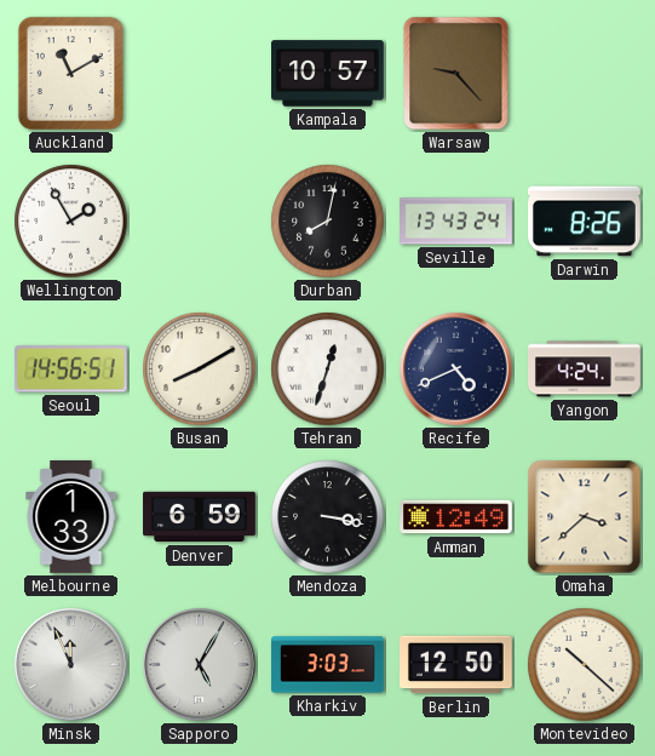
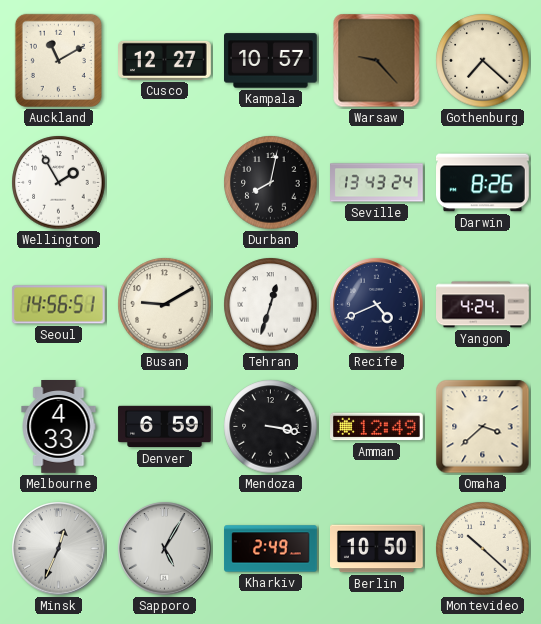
Cusco: none -> 12:27
Gothenburg: none -> 7:22
Busan: 8:10 -> 9:10
Melbourne: 1:33 -> 4:33
Minsk: 11:56 -> 12:34
Kharkiv: 3:03 -> 2:49
Berlin: 12:50 -> 10:50
